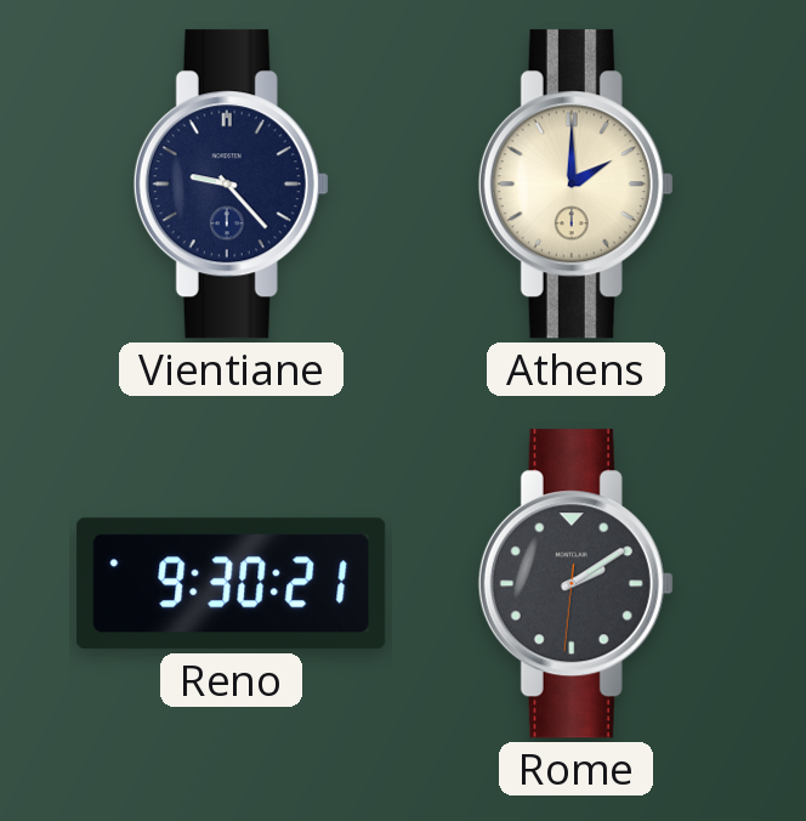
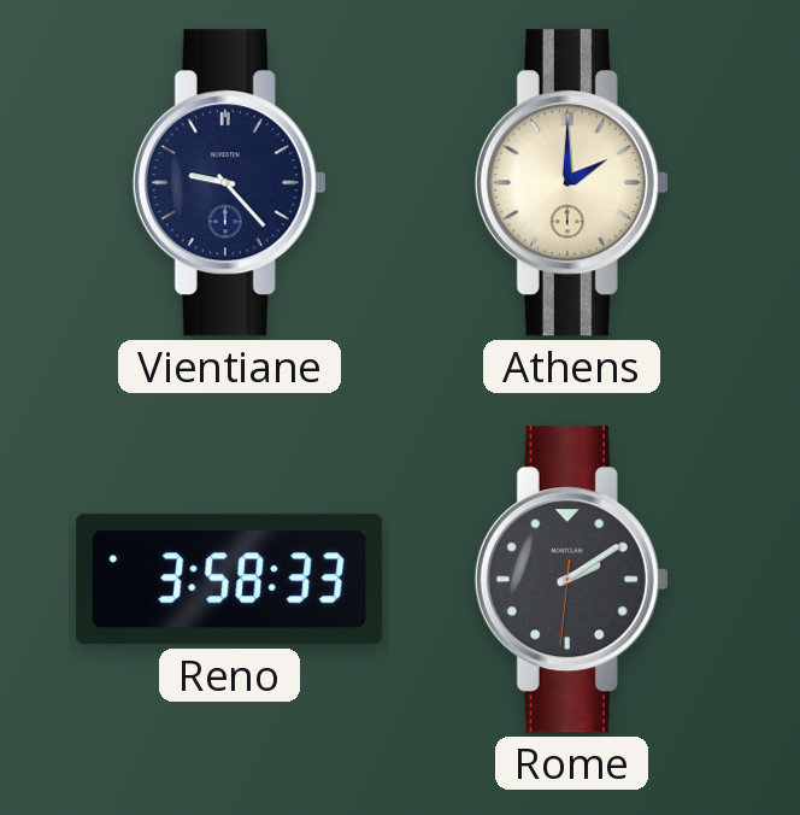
Reno: 9:30 -> 3:58
